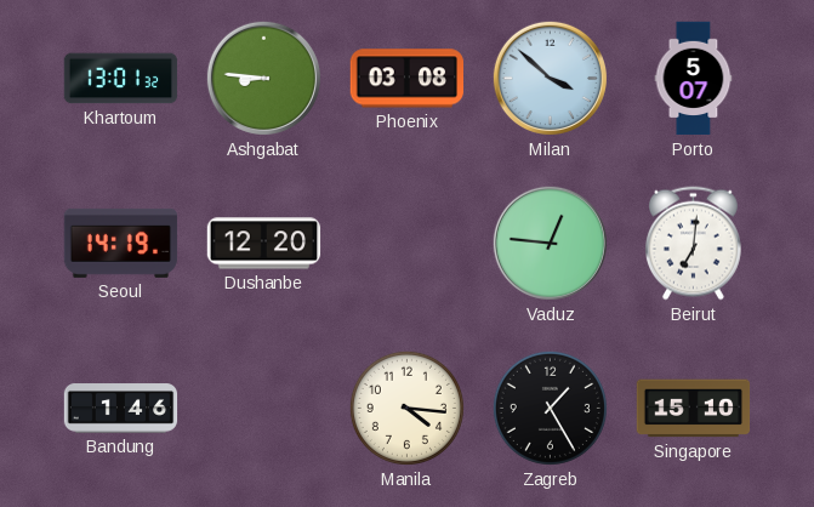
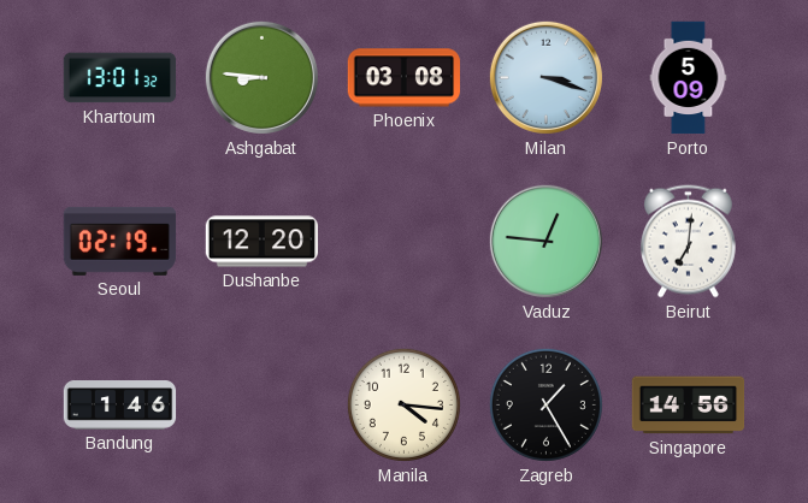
Milan: 3:52 -> 3:18
Porto: 5:07 -> 5:09
Seoul: 14:19 -> 02:19
Singapore: 15:10 -> 14:56
